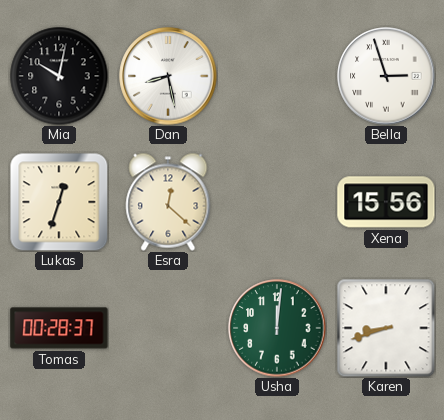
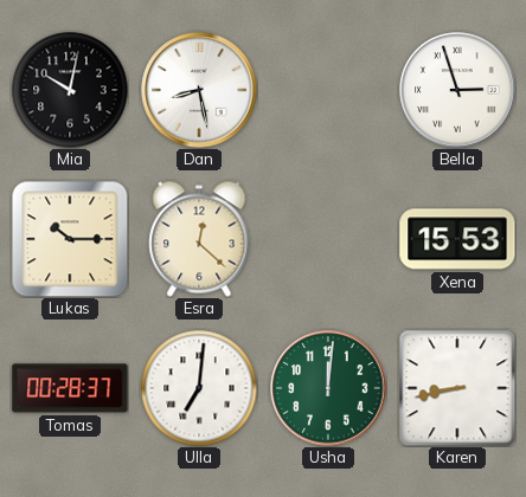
Lukas: 12:33 -> 10:15
Xena: 15:56 -> 15:53
Ulla: none -> 7:01
Karen: 8:42 -> 8:43
